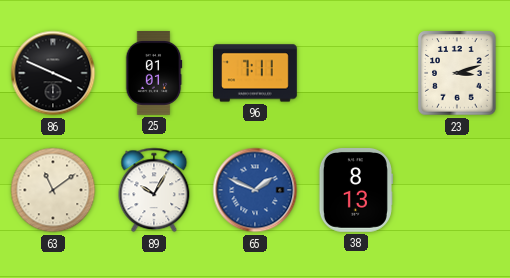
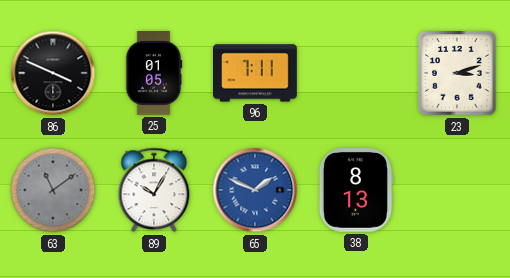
25: 01:01 -> 01:05
63 dial: cream -> grey
